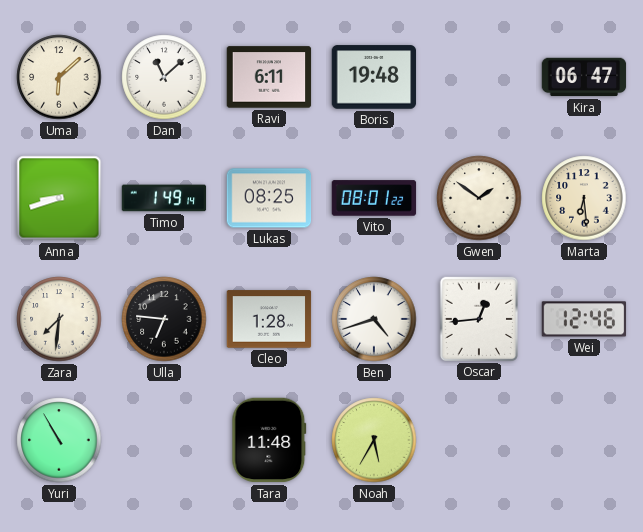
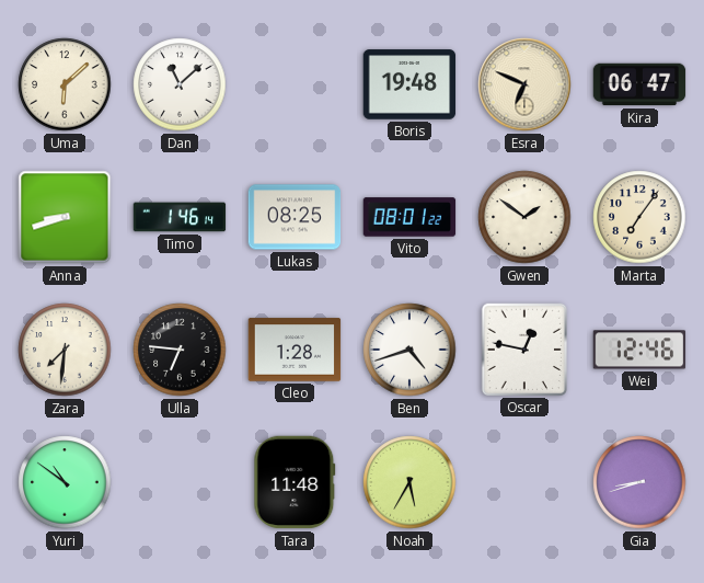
Ravi: 6:11 -> none
Esra: none -> 6:49
Timo: 1:49 -> 1:46
Marta: 6:29 -> 7:06
Oscar: 12:44 -> 12:47
Yuri: 10:55 -> 10:51
Gia: none -> 8:42
